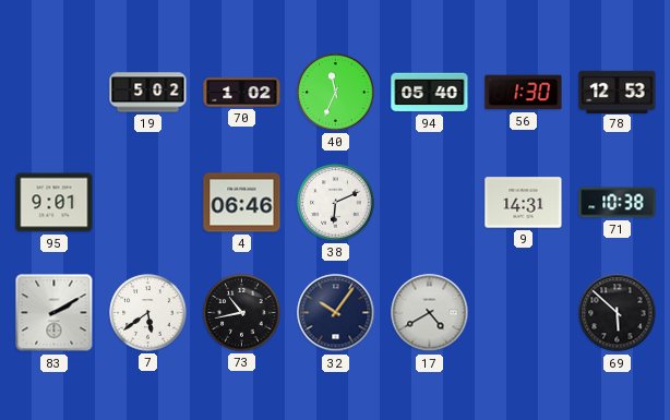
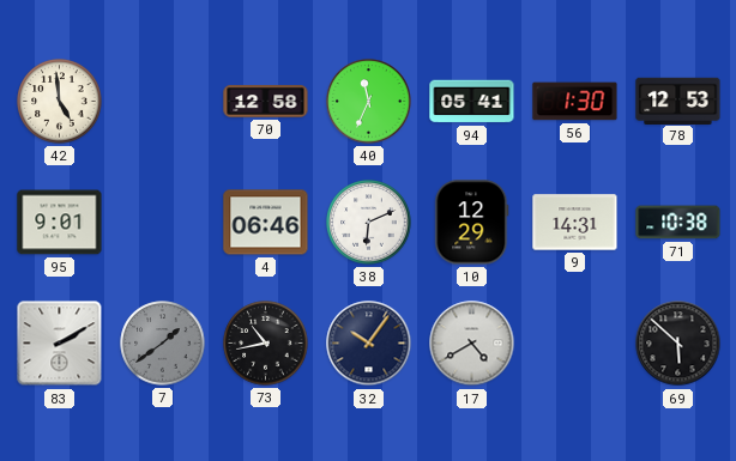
42: none -> 4:59
19: 5:02 -> none
70: 1:02 -> 12:58
94: 05:40 -> 05:41
10: none -> 12:29
7: 5:39 -> 1:39
7 dial: white -> grey
